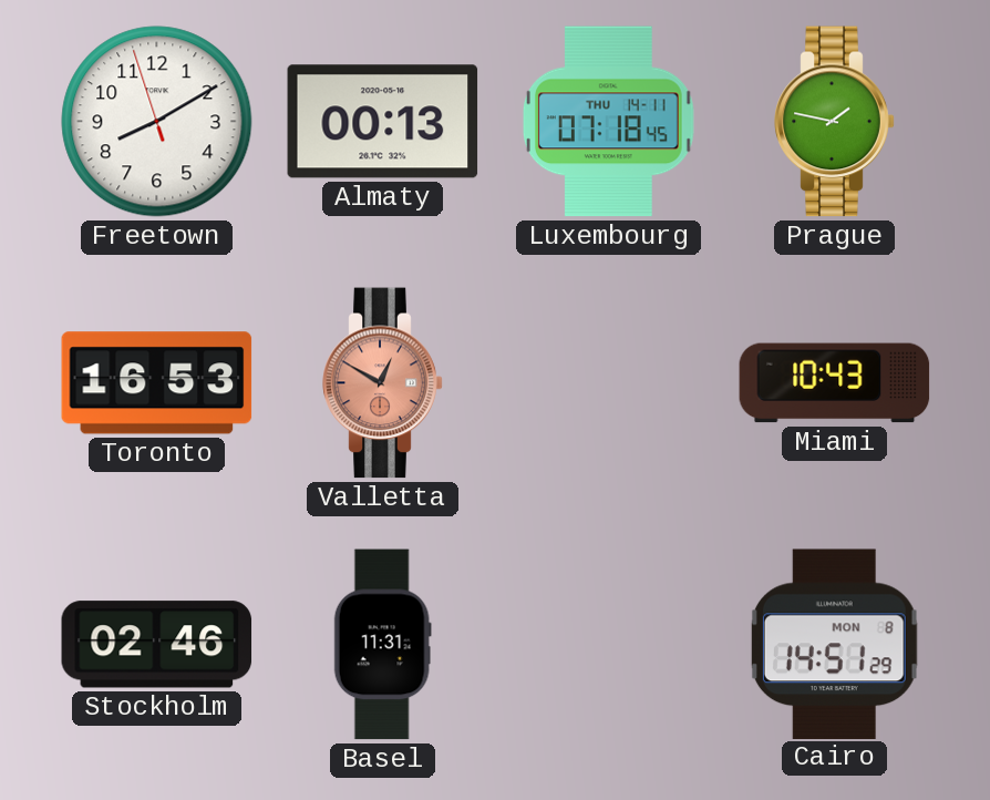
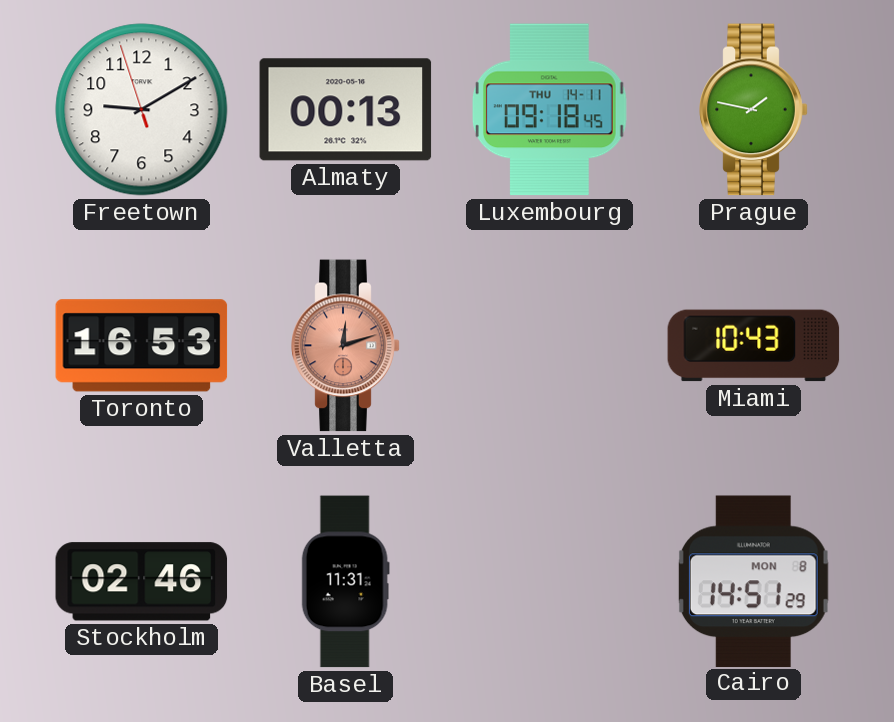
Freetown: 8:09 -> 9:09
Luxembourg: 07:18 -> 09:18
Valletta: 12:50 -> 12:12
